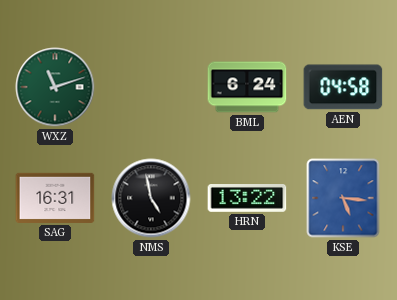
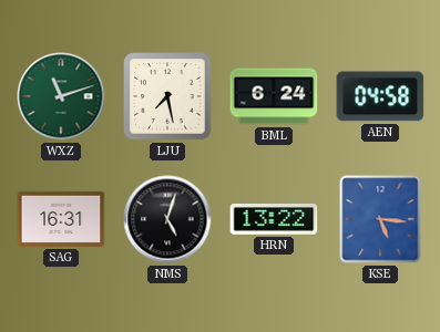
LJU: none -> 7:28
NMS: 4:58 -> 5:03
